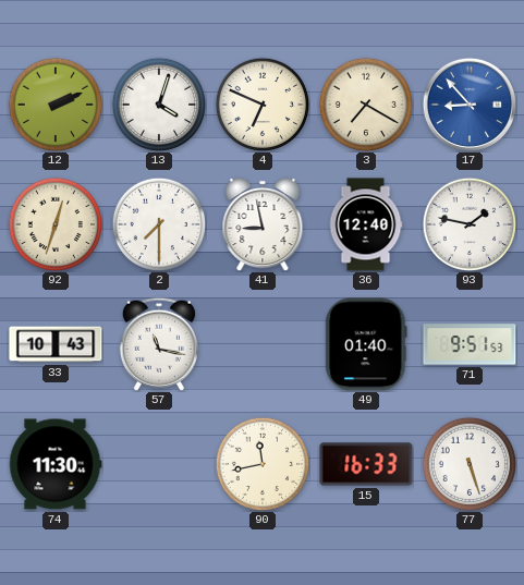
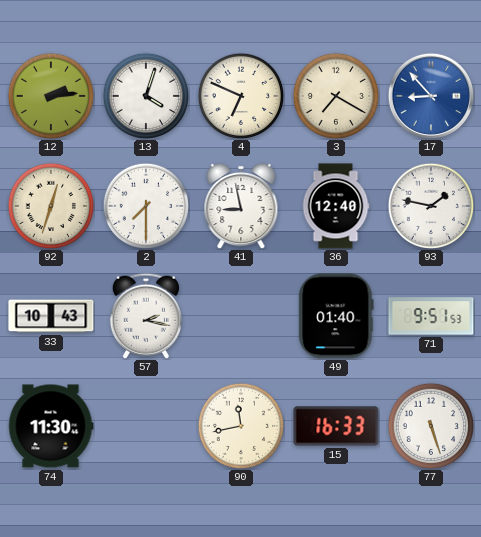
12: 2:11 -> 2:14
57: 11:17 -> 2:17
